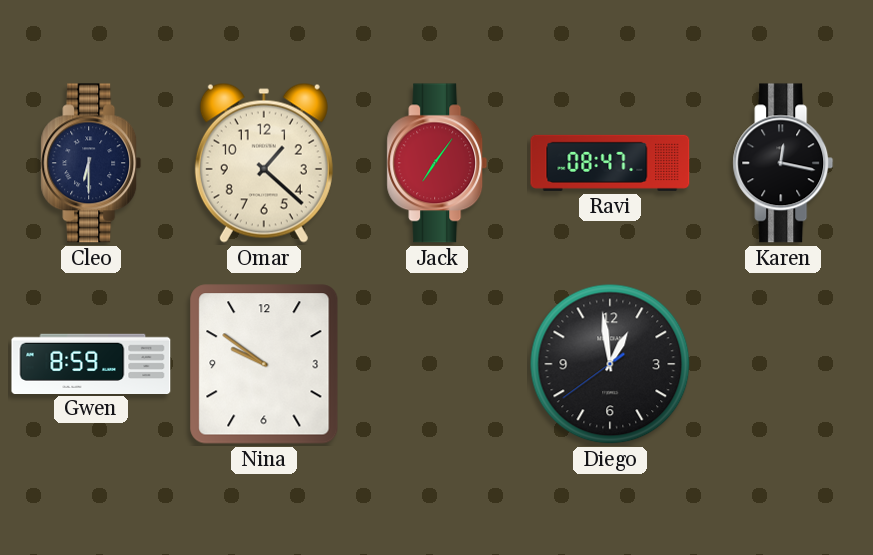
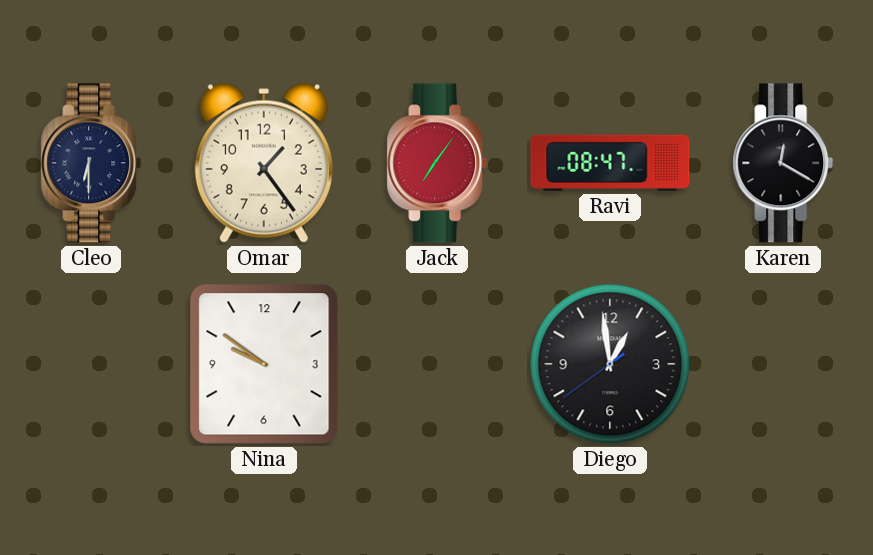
Omar: 1:22 -> 1:24
Karen: 12:17 -> 12:20
Gwen: 8:59 -> none
